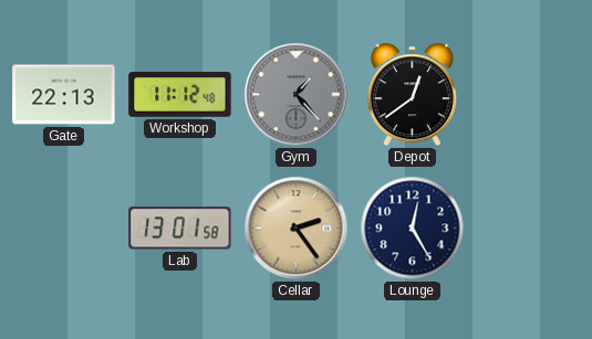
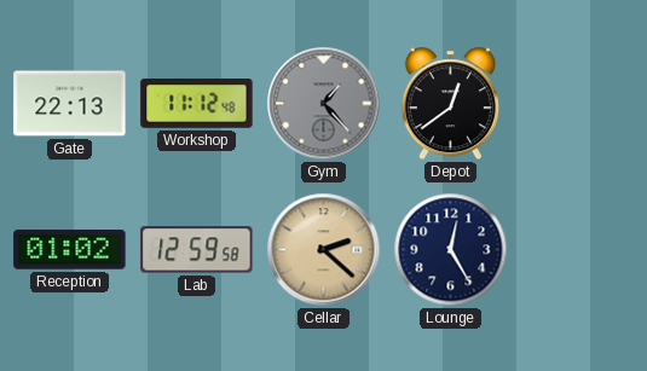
Reception: none -> 01:02
Lab: 13:01 -> 12:59
Cellar: 2:24 -> 2:22
